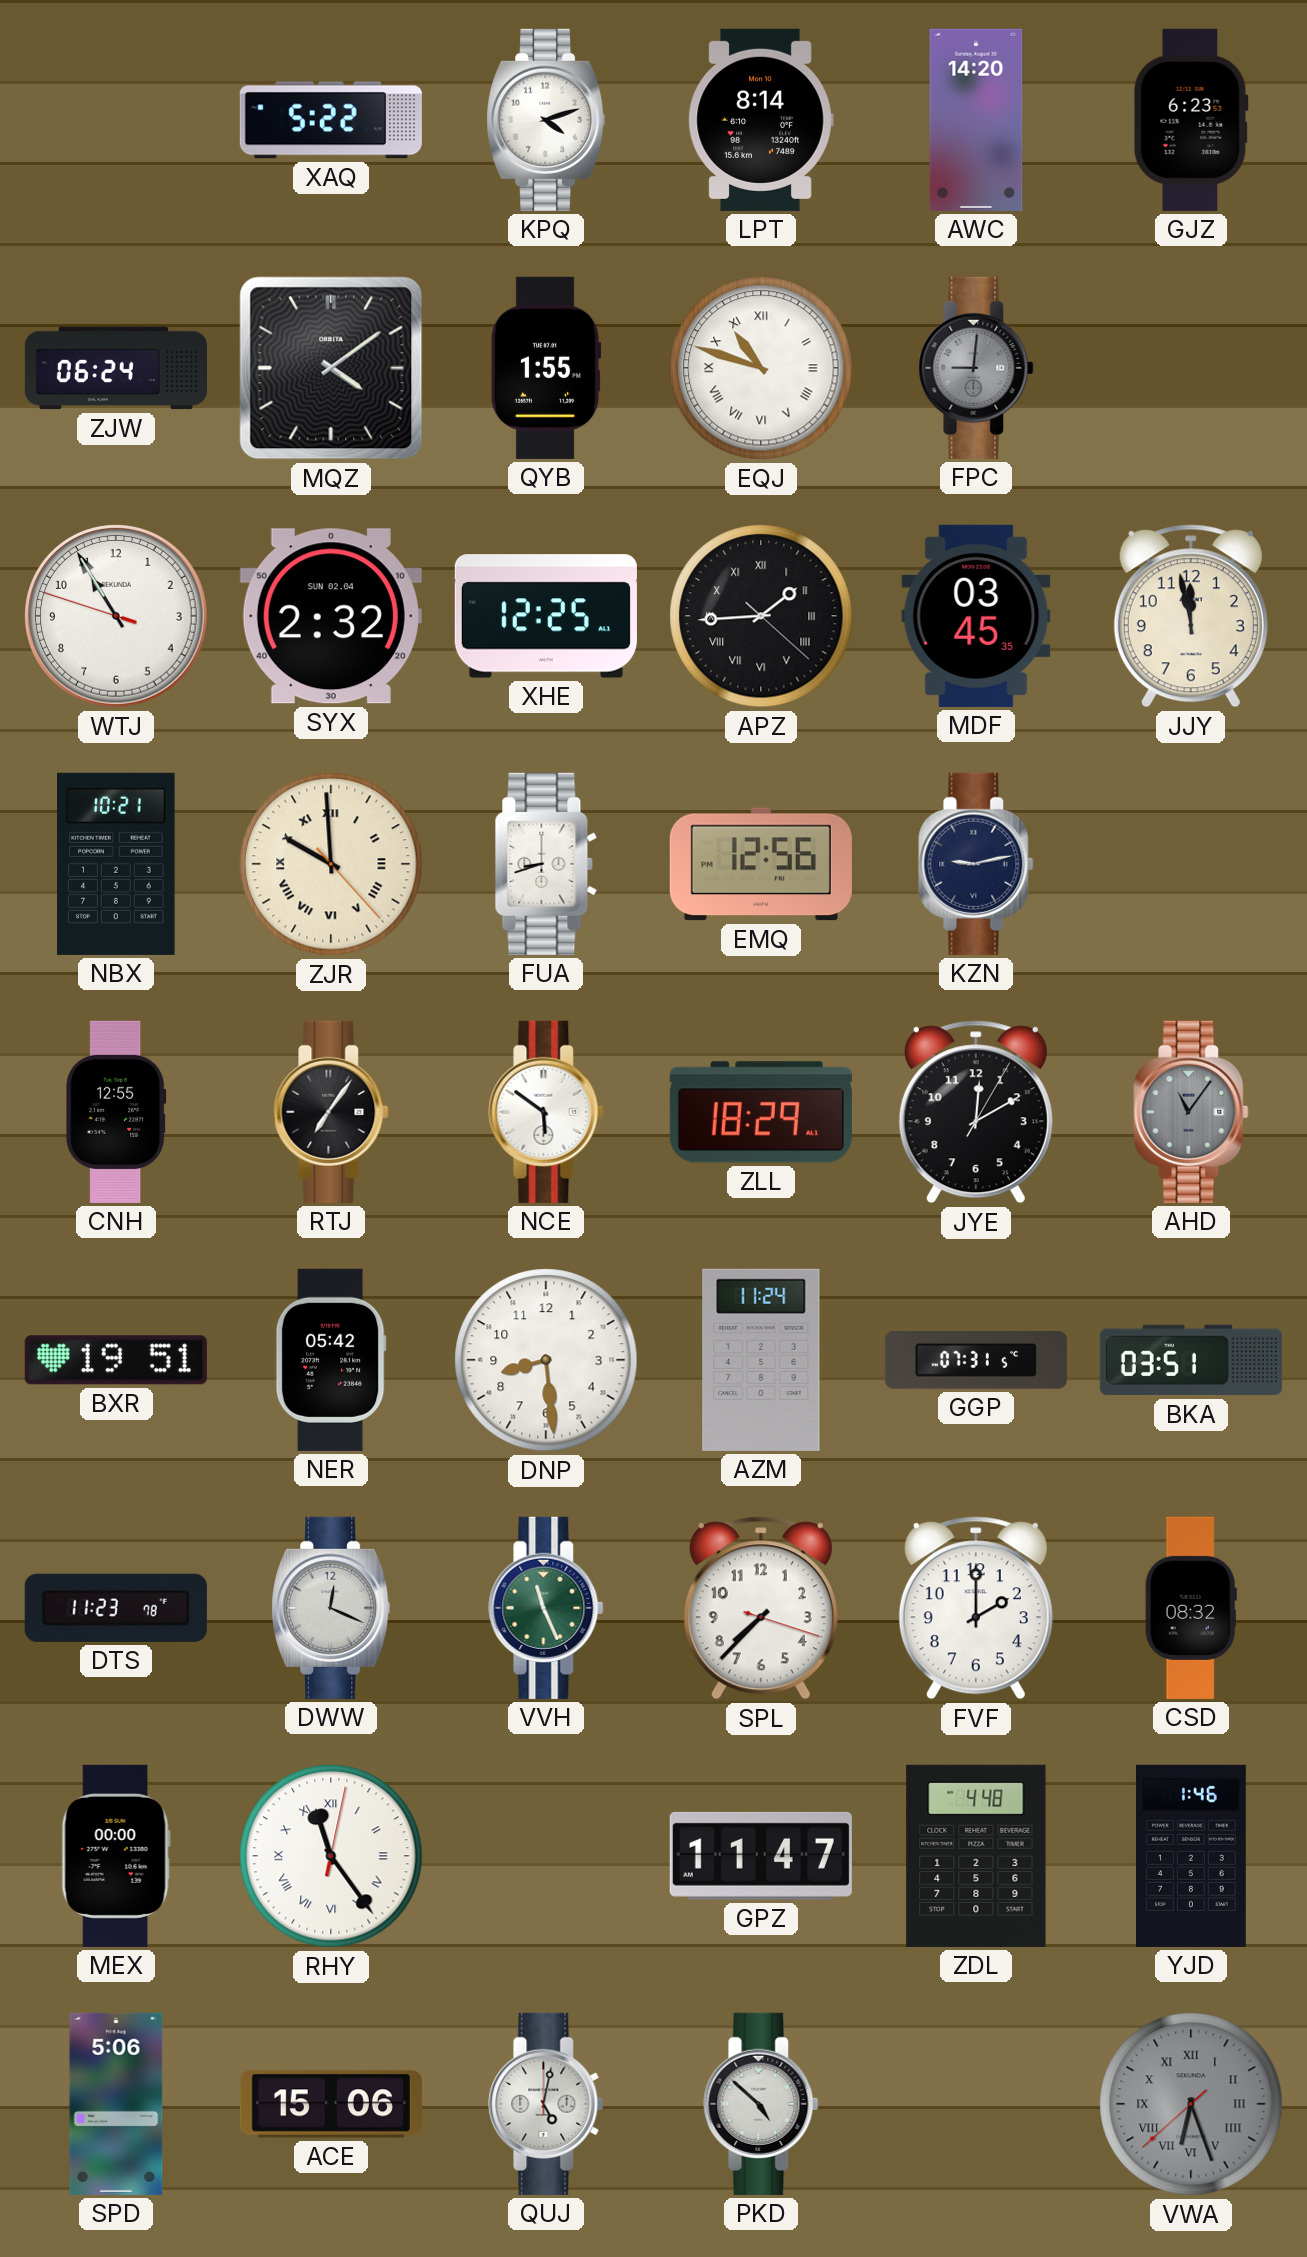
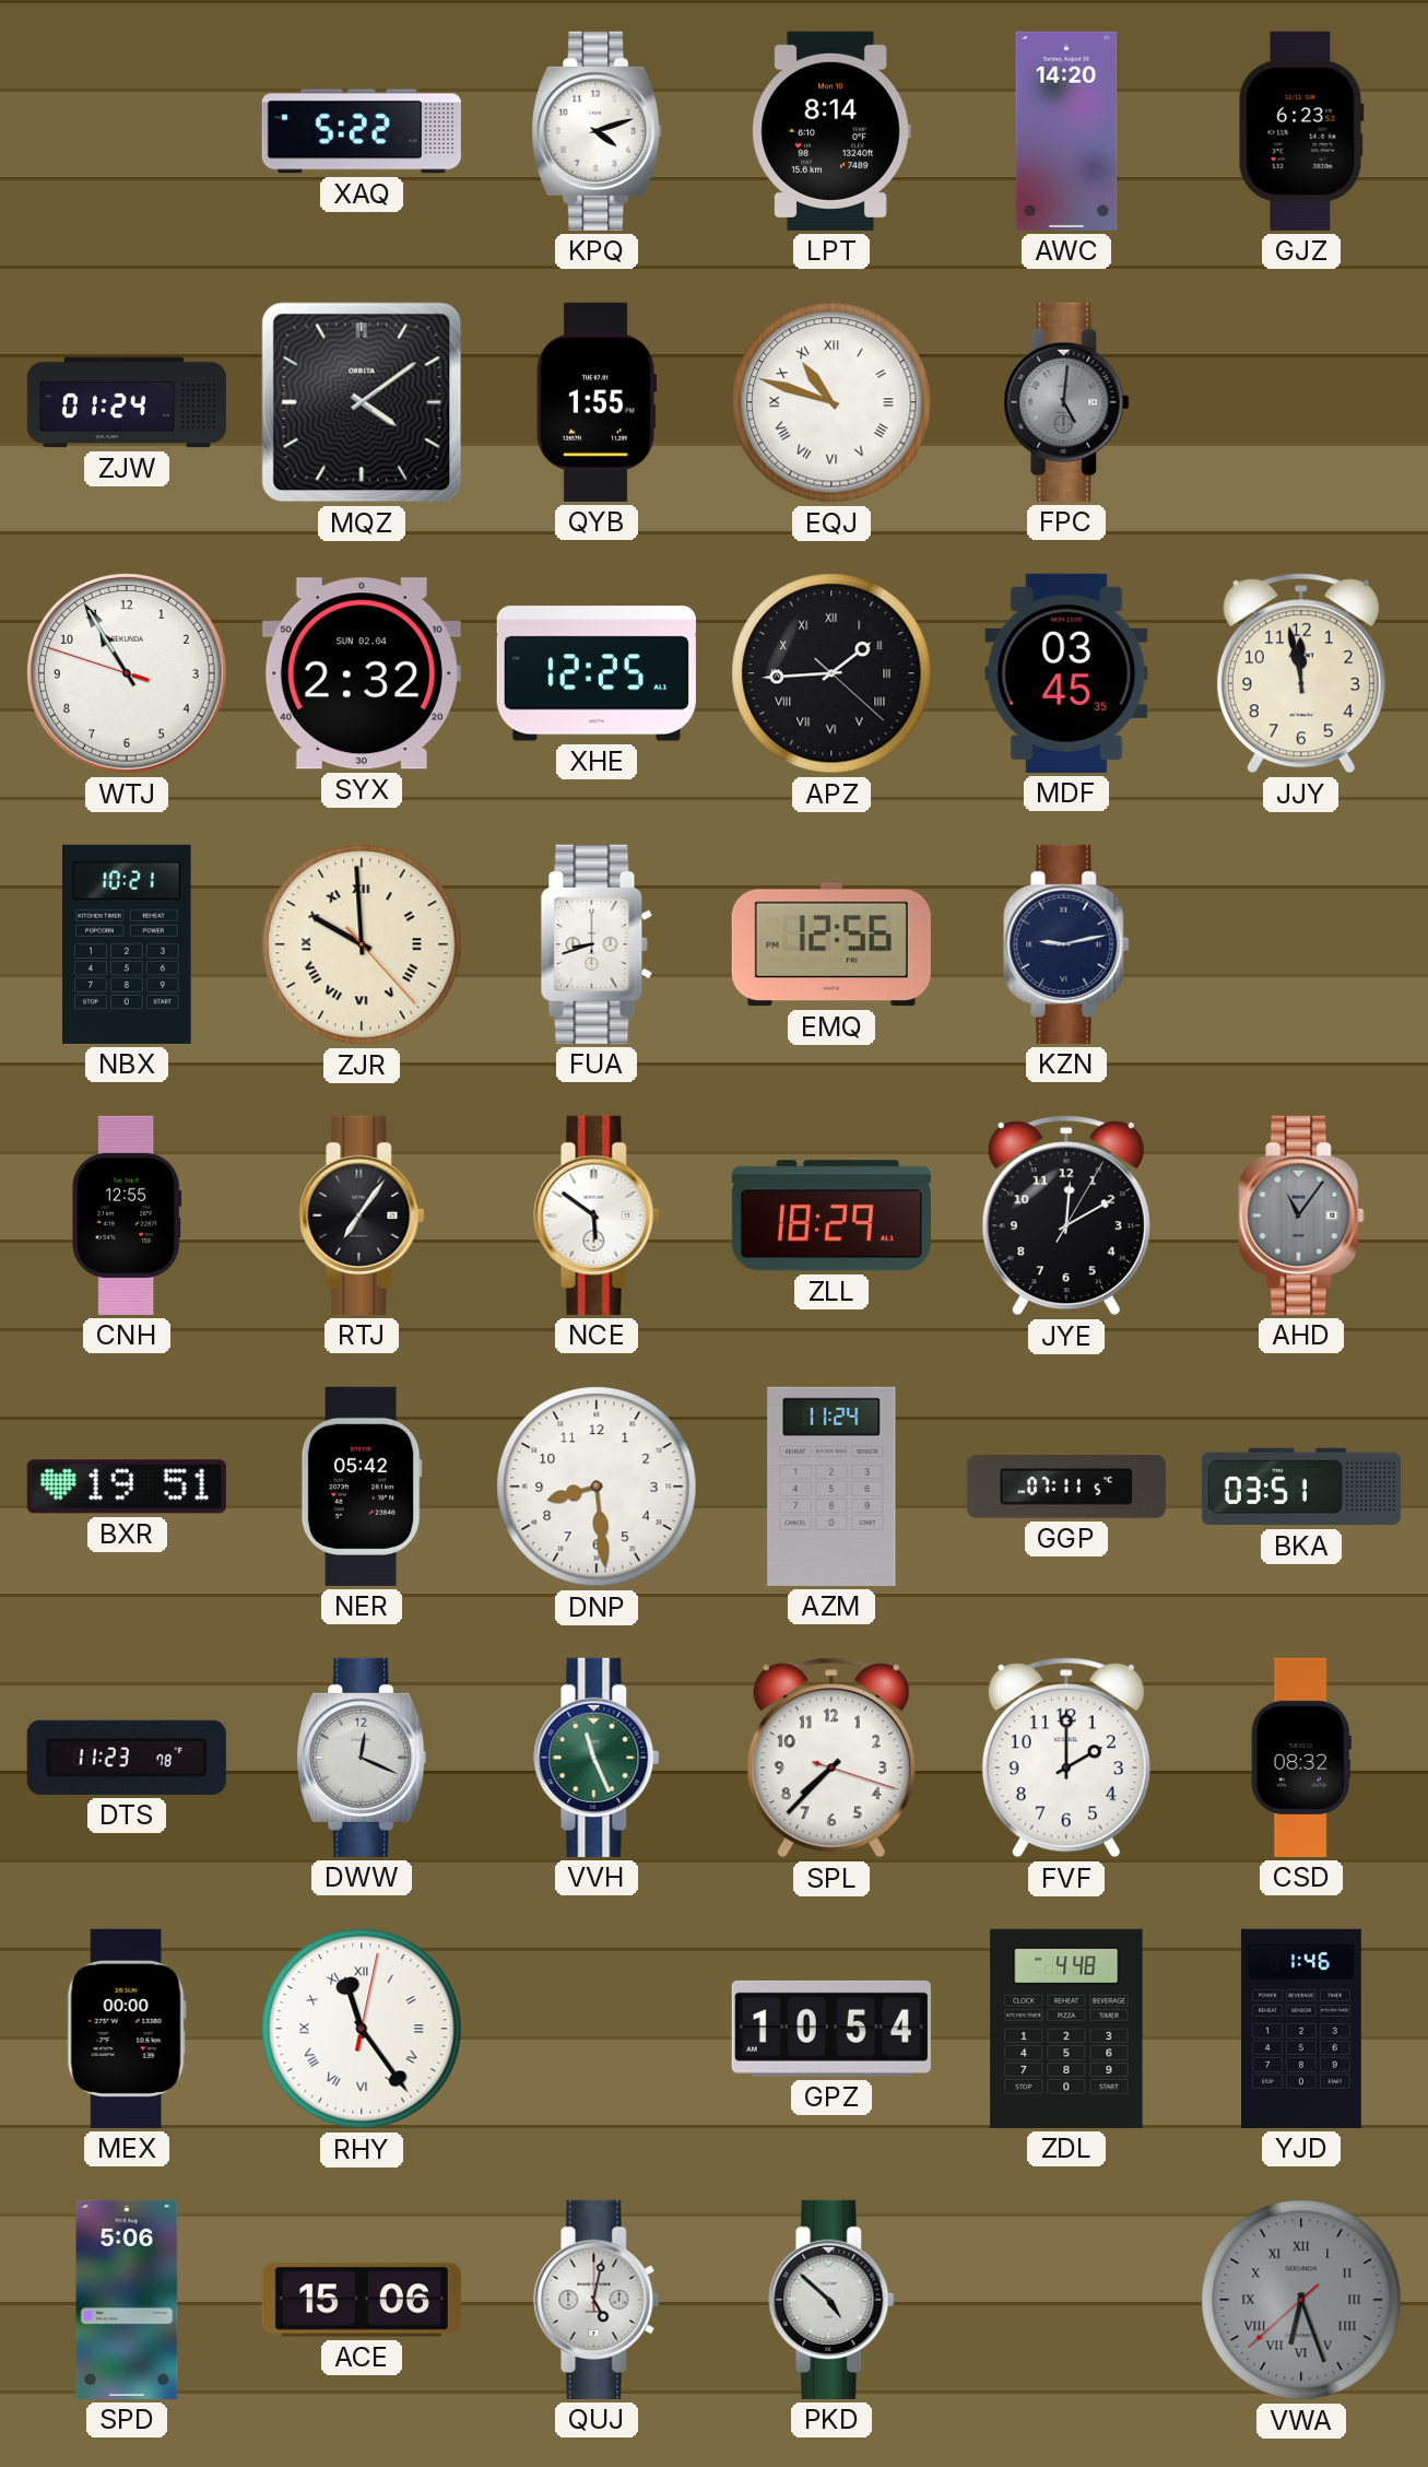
ZJW: 06:24 -> 01:24
FPC: 9:01 -> 5:01
GGP: 07:31 -> 07:11
GPZ: 11:47 -> 10:54
